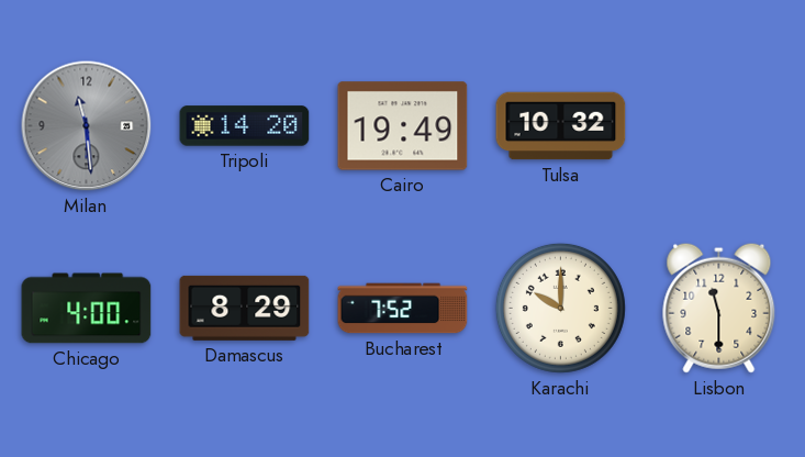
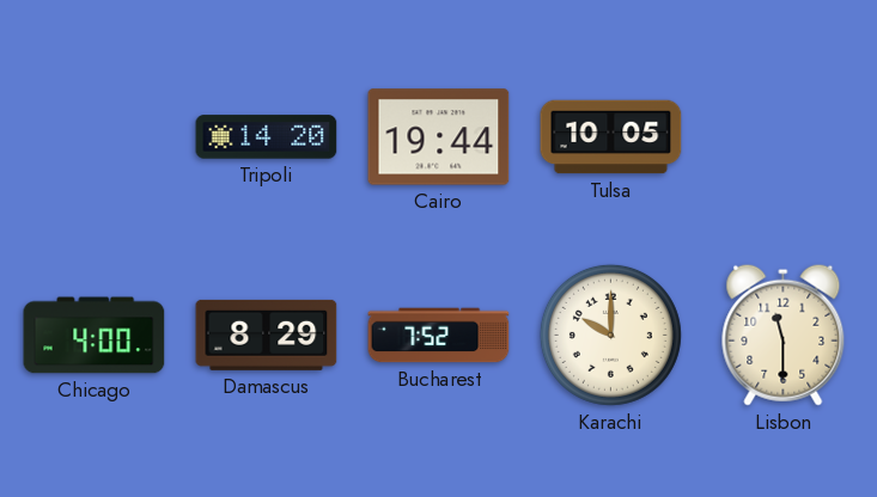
Milan: 11:29 -> none
Cairo: 19:49 -> 19:44
Tulsa: 10:32 -> 10:05
